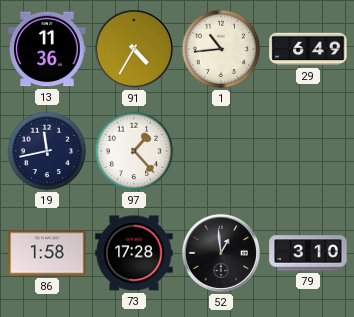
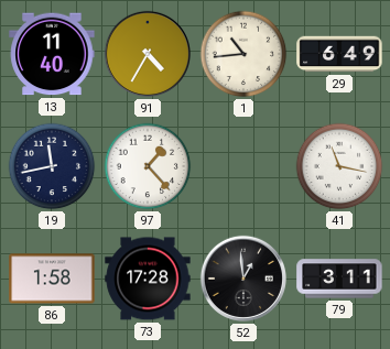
13: 11:36 -> 11:40
41: none -> 11:17
79: 3:10 -> 3:11
